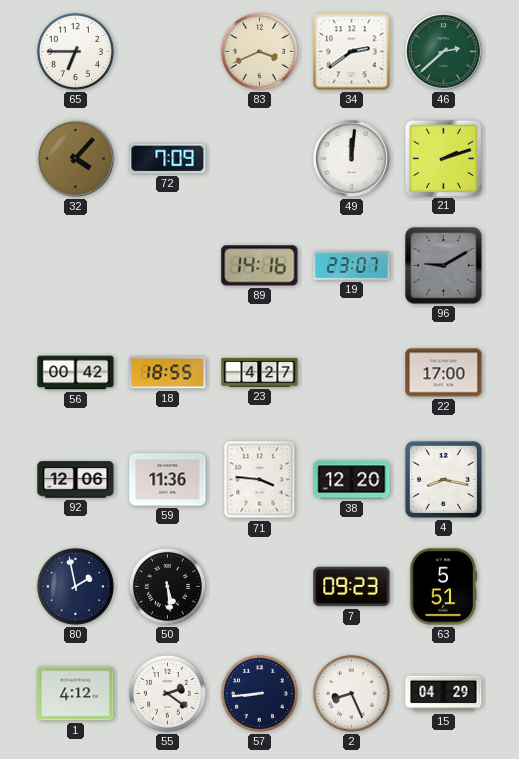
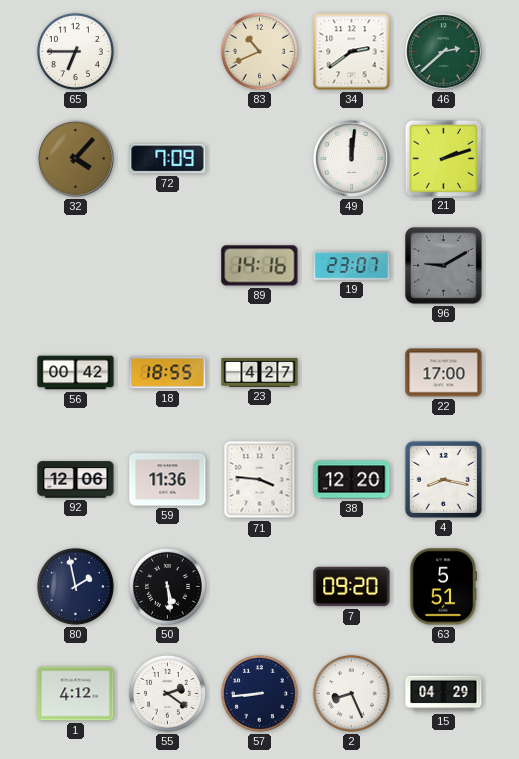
83: 3:41 -> 10:41
7: 09:23 -> 09:20
